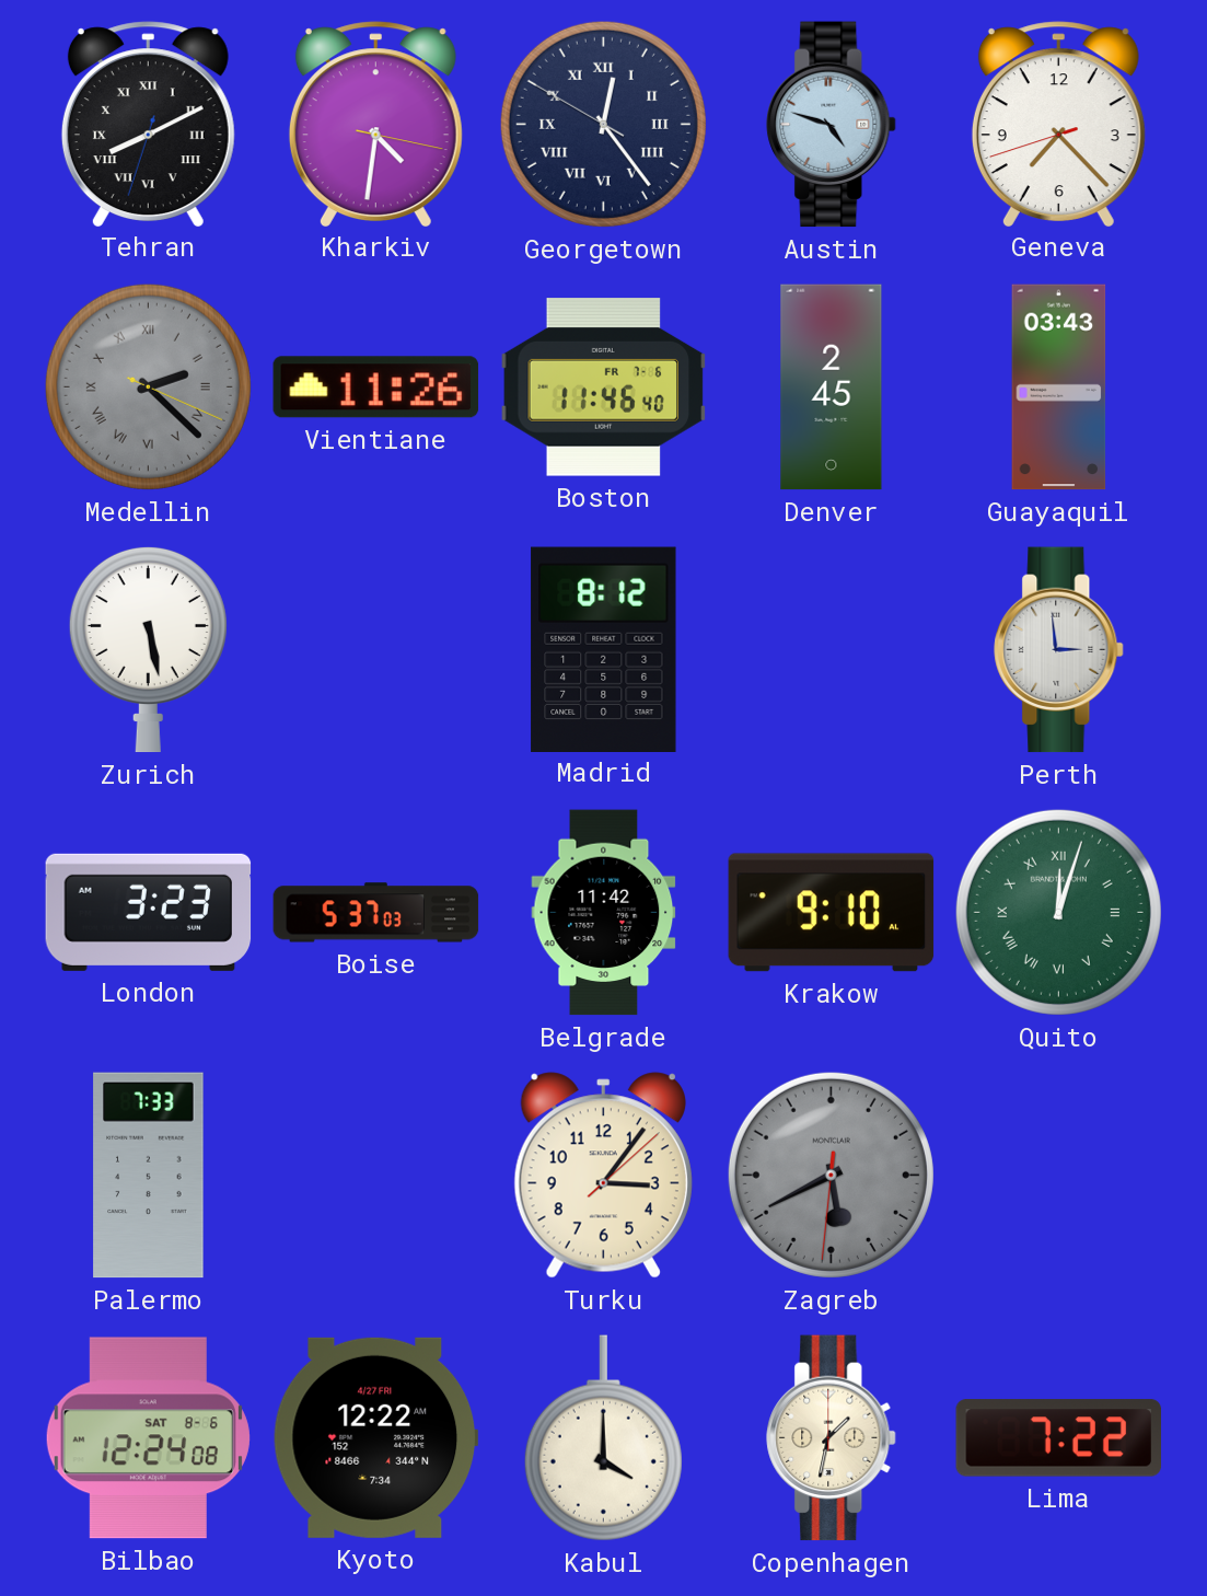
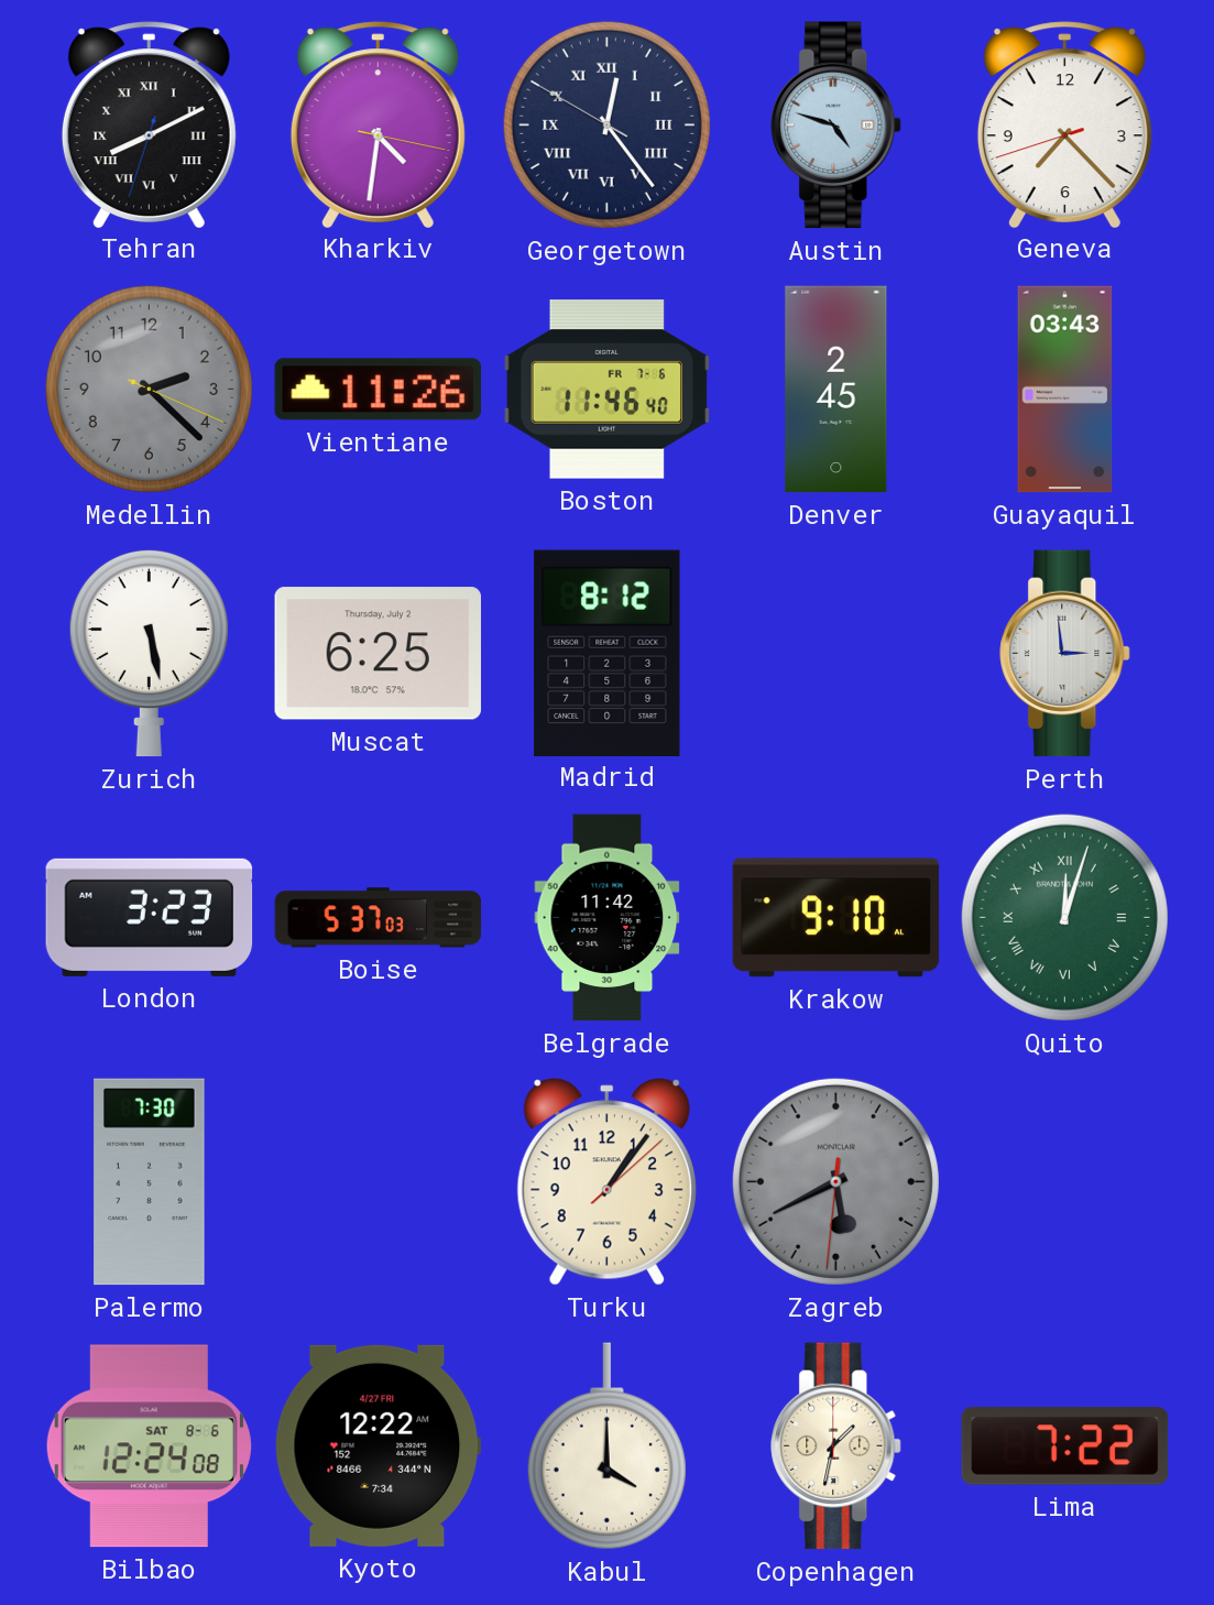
Medellin numerals: Roman -> Arabic
Muscat: none -> 6:25
Palermo: 7:33 -> 7:30
Turku: 3:06 -> 1:06
